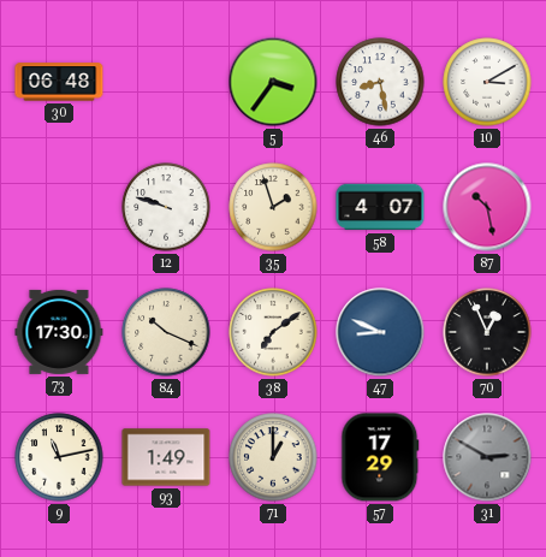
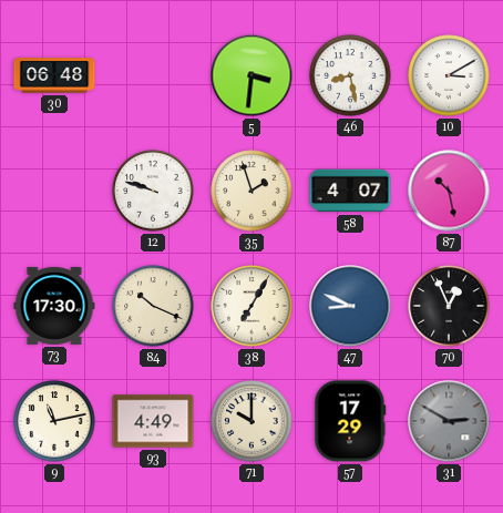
5: 3:36 -> 3:31
38: 7:09 -> 7:05
93: 1:49 -> 4:49
71: 1:00 -> 10:00
